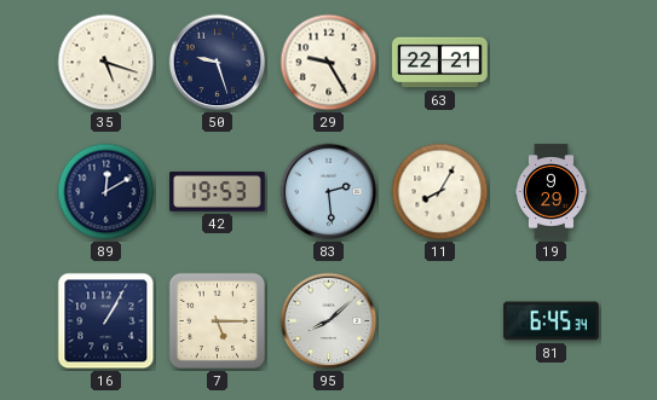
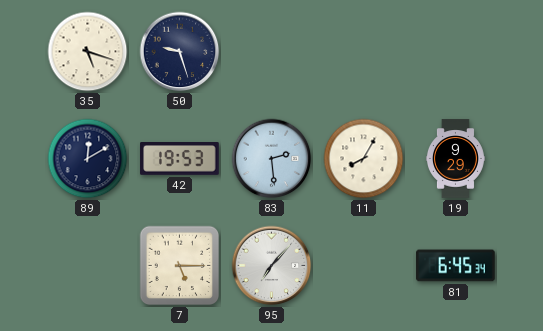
29: 9:25 -> none
63: 22:21 -> none
16: 1:05 -> none
95: 8:08 -> 7:07
